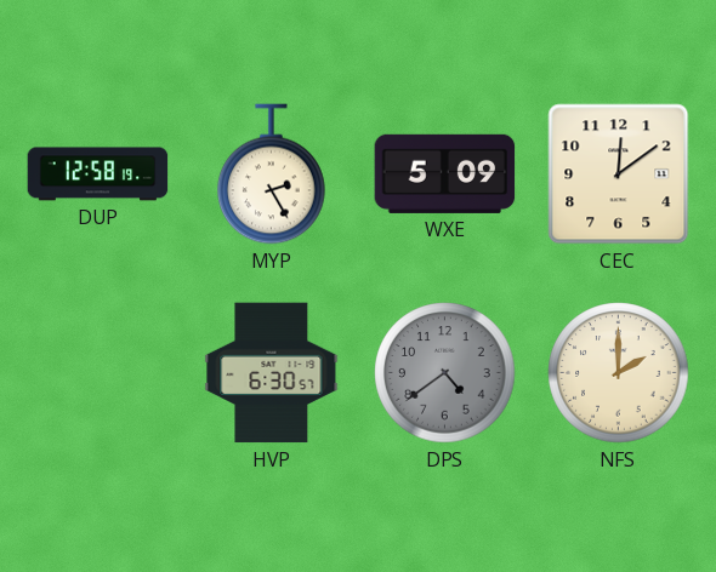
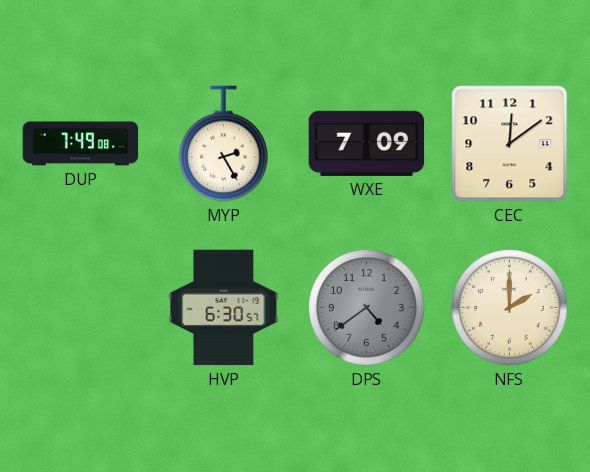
DUP: 12:58 -> 7:49
WXE: 5:09 -> 7:09
